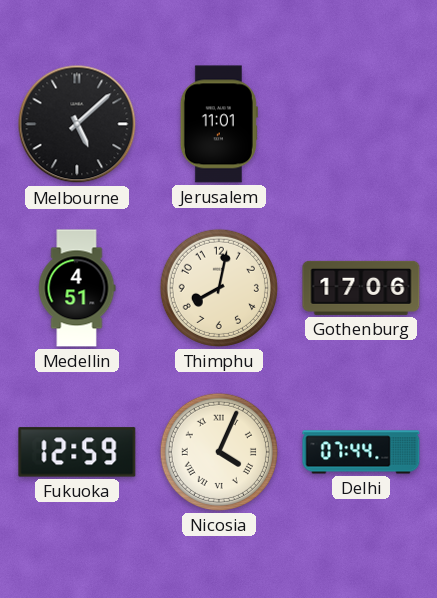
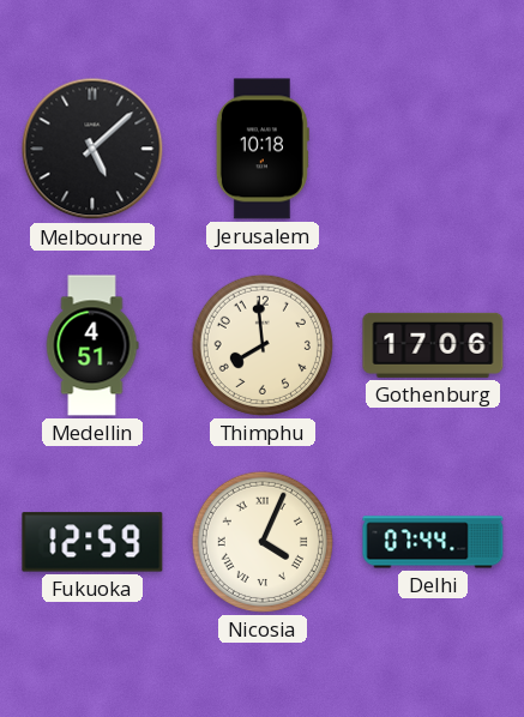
Jerusalem: 11:01 -> 10:18
Thimphu: 8:02 -> 7:59
